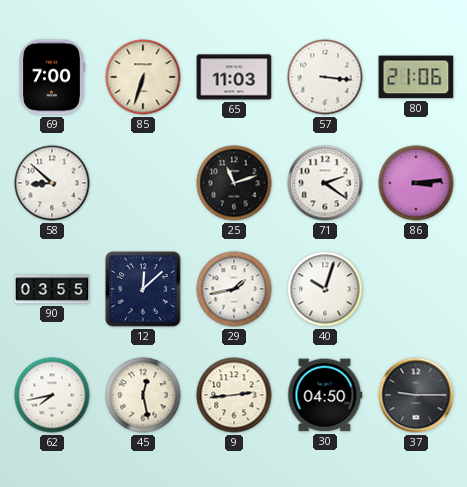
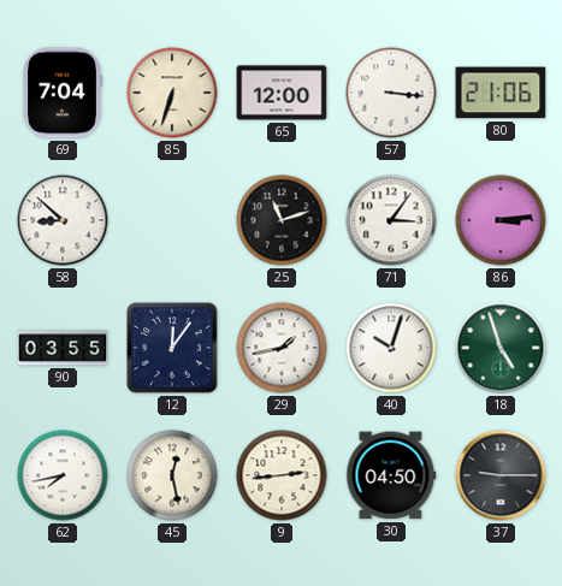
69: 7:00 -> 7:04
65: 11:03 -> 12:00
71: 2:21 -> 3:06
12: 12:08 -> 12:06
18: none -> 4:57
